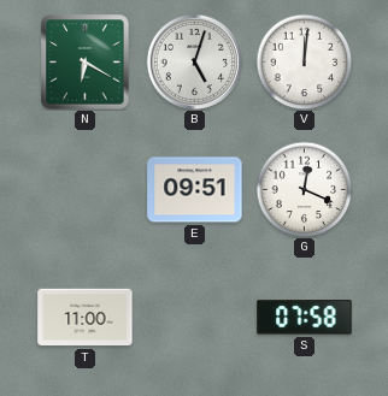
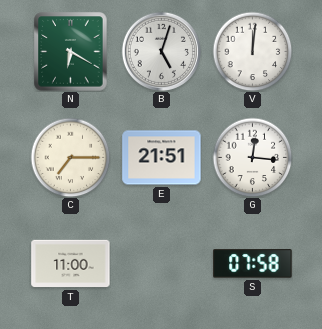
C: none -> 7:15
E: 09:51 -> 21:51
G: 12:19 -> 12:16
